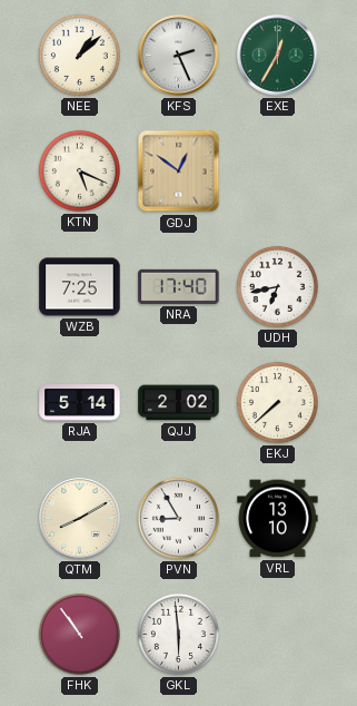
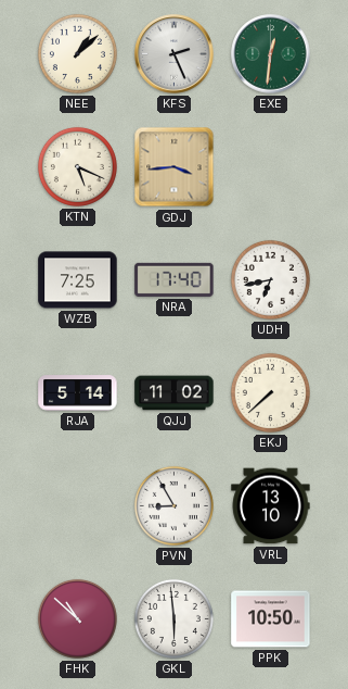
EXE: 12:35 -> 12:31
GDJ: 12:51 -> 3:44
QJJ: 2:02 -> 11:02
QTM: 8:10 -> none
FHK: 10:54 -> 10:52
PPK: none -> 10:50
